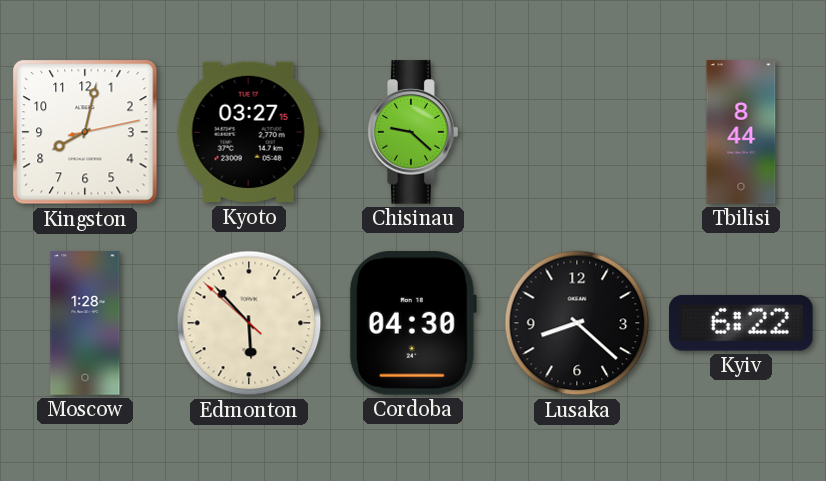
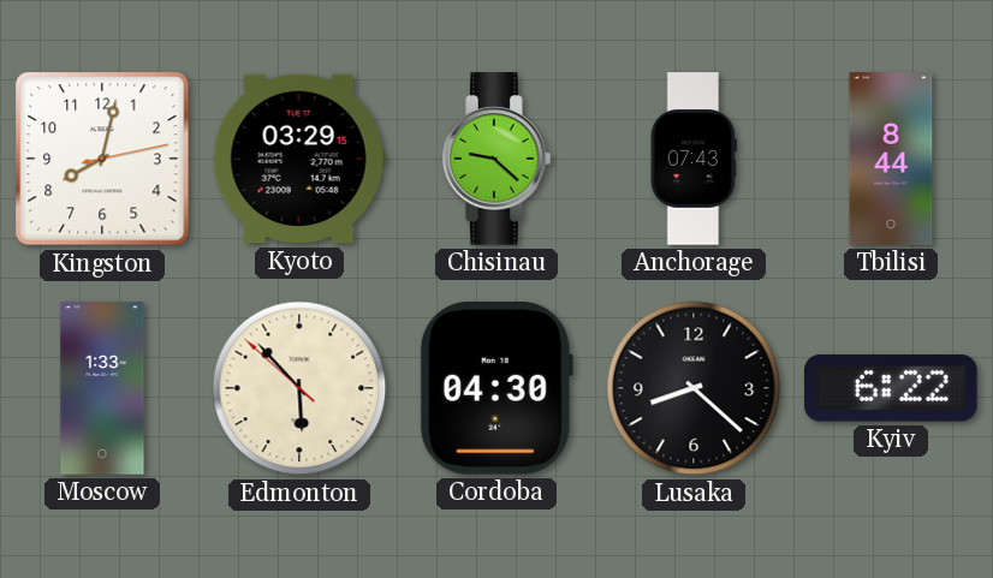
Kyoto: 03:27 -> 03:29
Anchorage: none -> 07:43
Moscow: 1:28 -> 1:33
